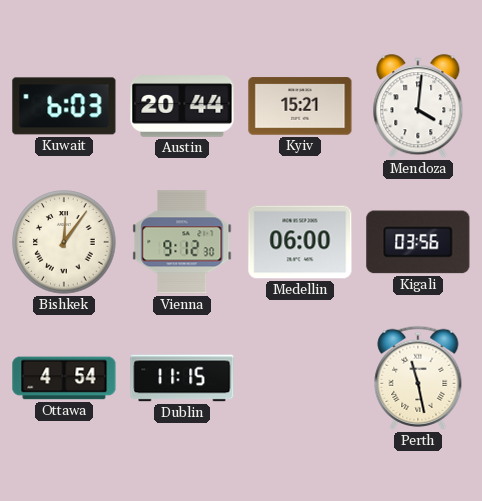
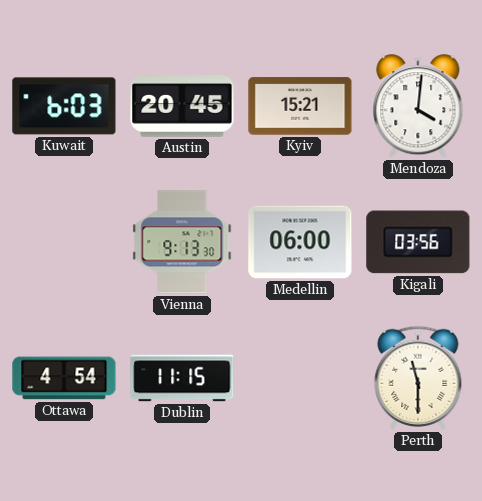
Austin: 20:44 -> 20:45
Bishkek: 12:06 -> none
Vienna: 9:12 -> 9:13
Perth: 11:28 -> 11:30
